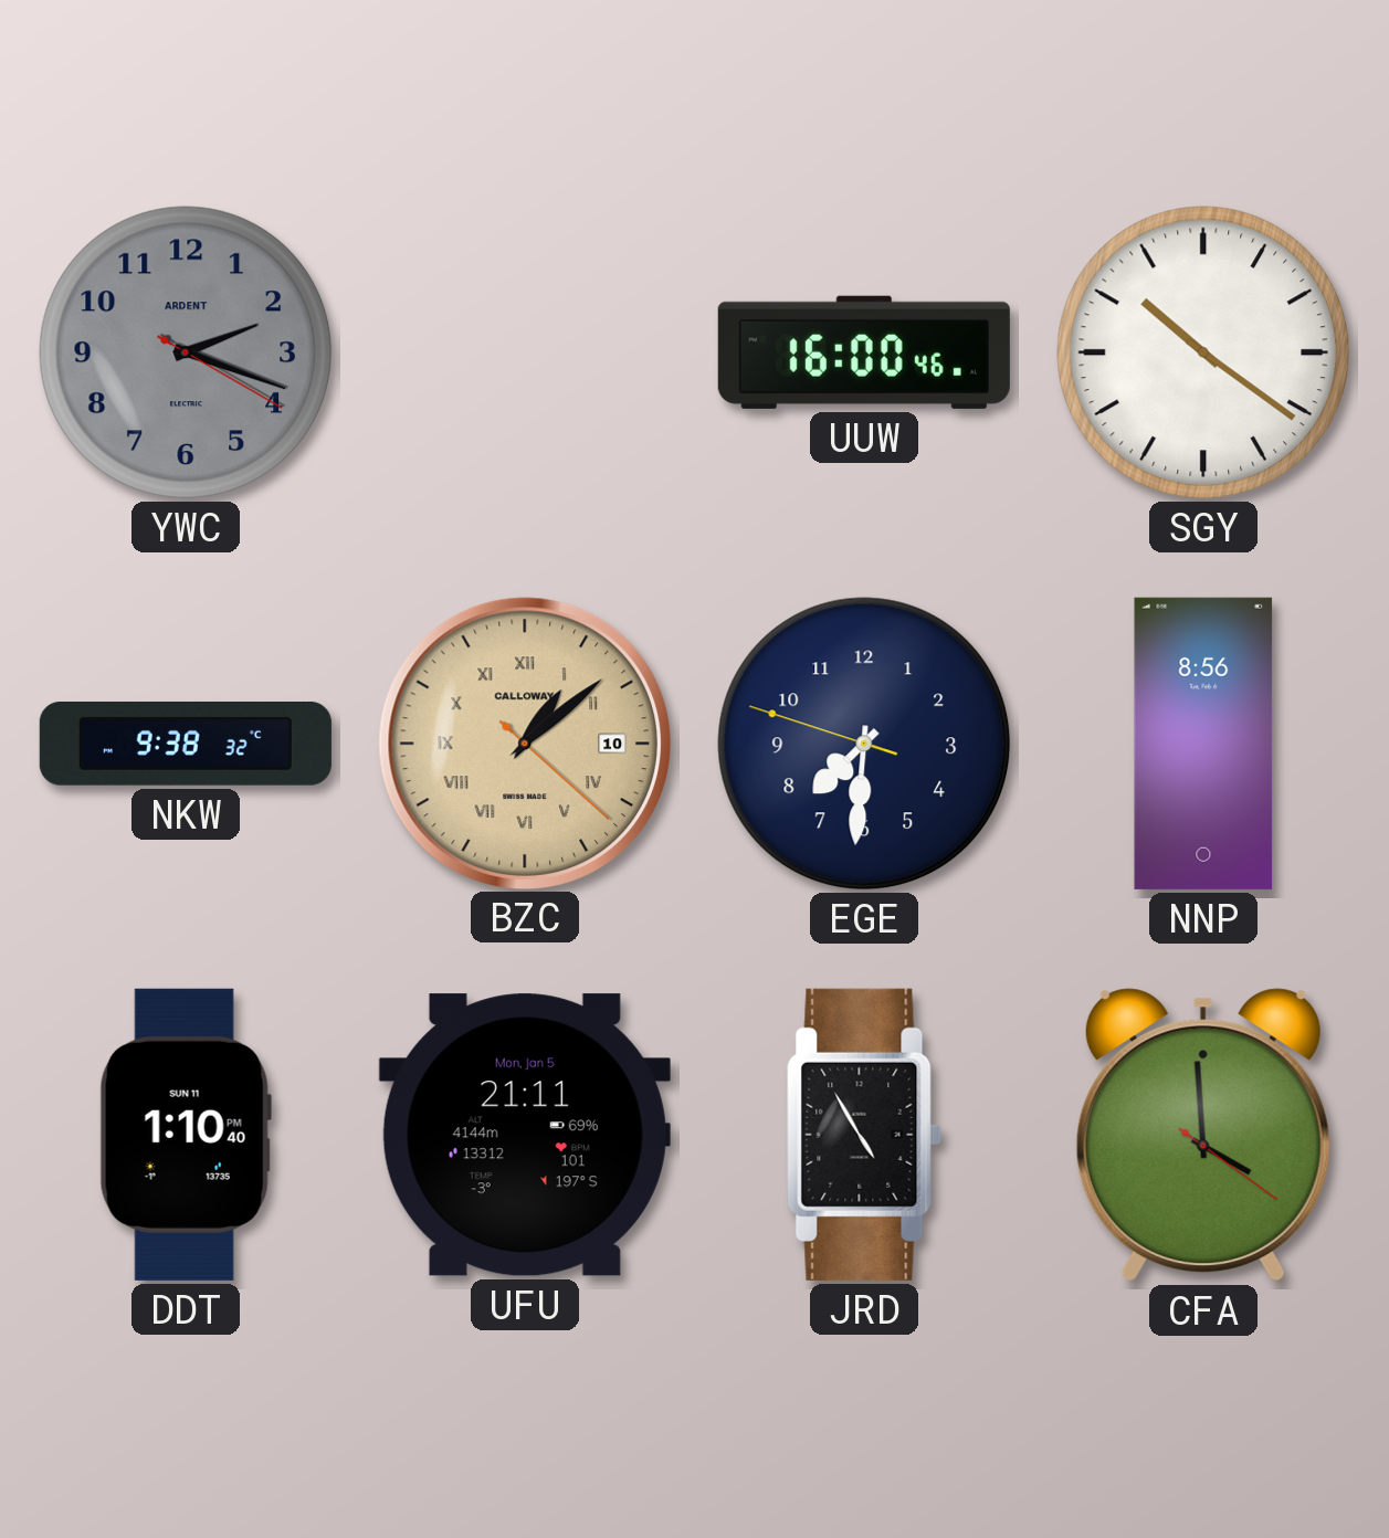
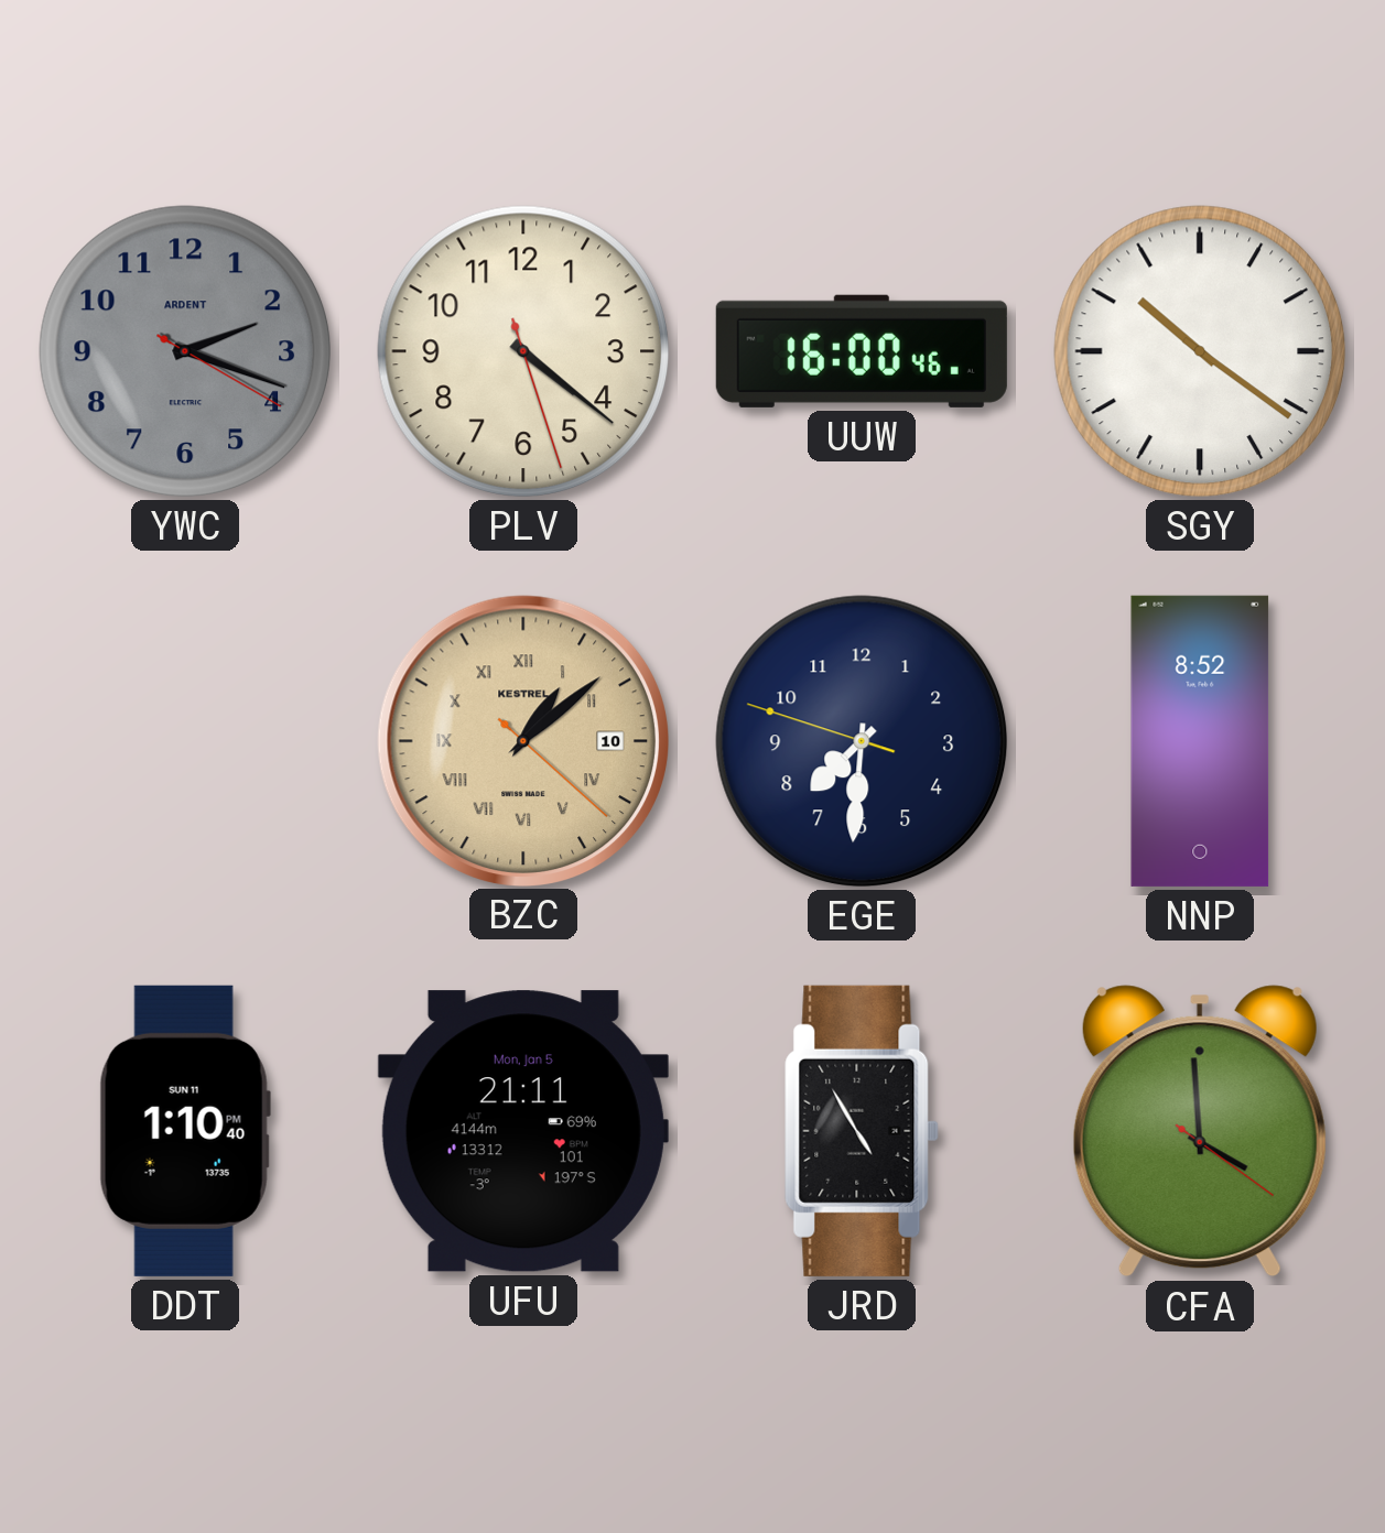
PLV: none -> 4:21
NKW: 9:38 -> none
BZC brand: CALLOWAY -> KESTREL
NNP: 8:56 -> 8:52
